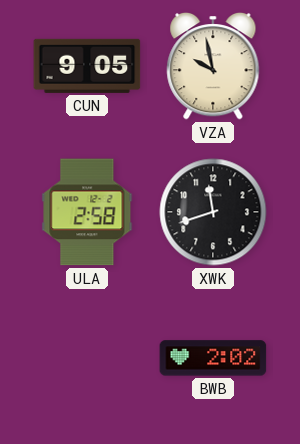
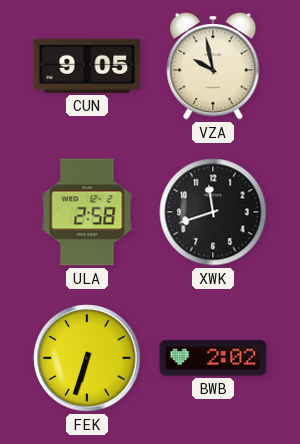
FEK: none -> 6:33
